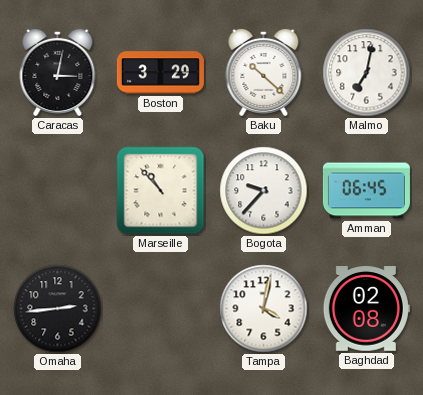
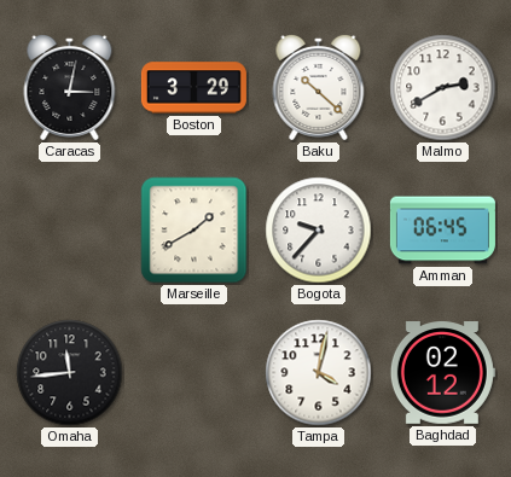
Malmo: 7:02 -> 2:40
Marseille: 10:53 -> 1:40
Omaha: 2:44 -> 11:44
Baghdad: 02:08 -> 02:12
